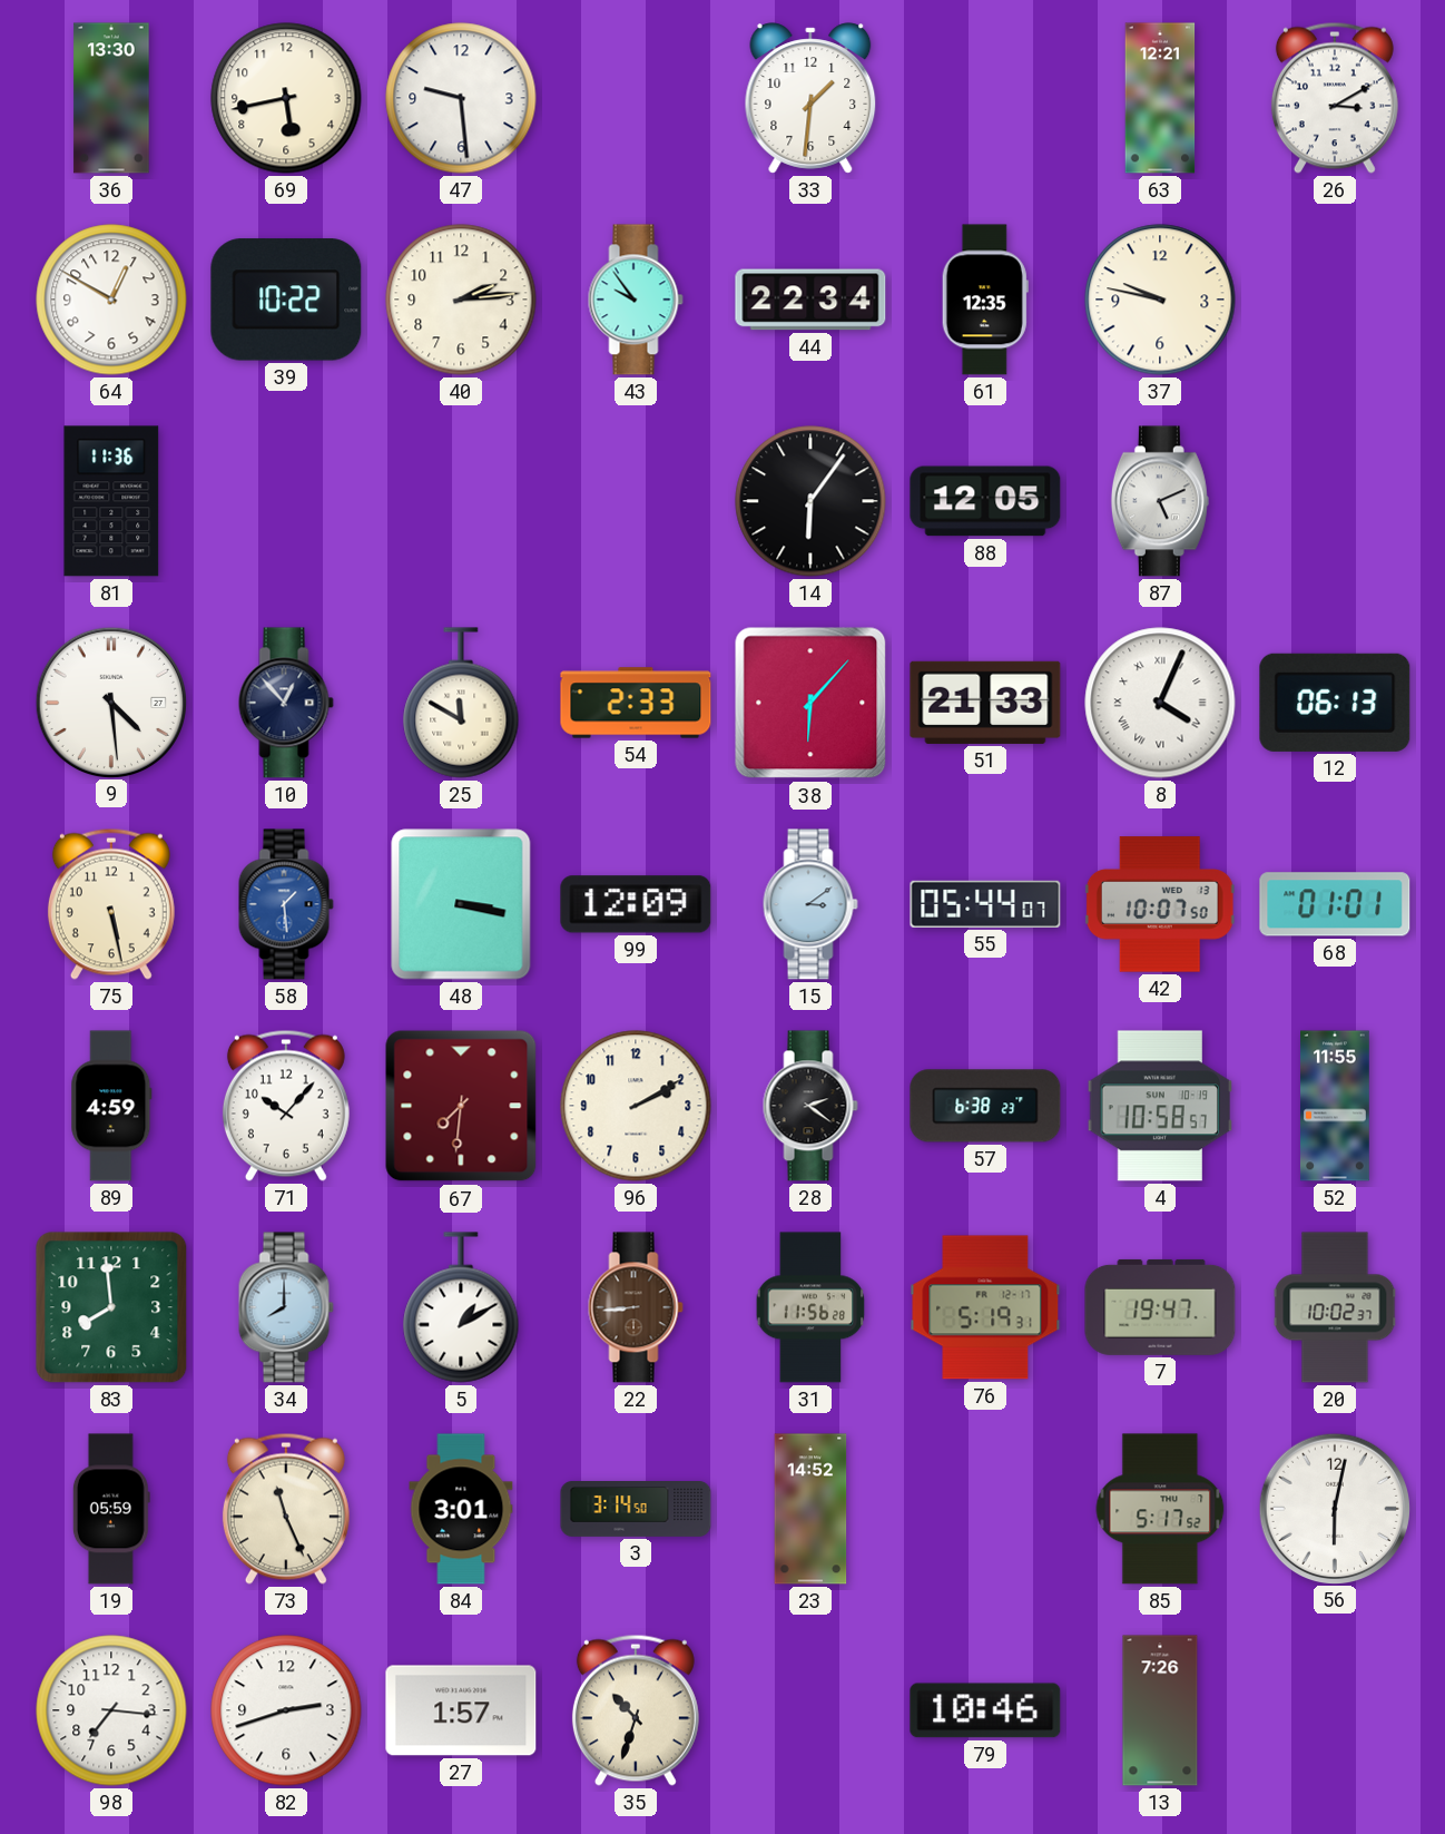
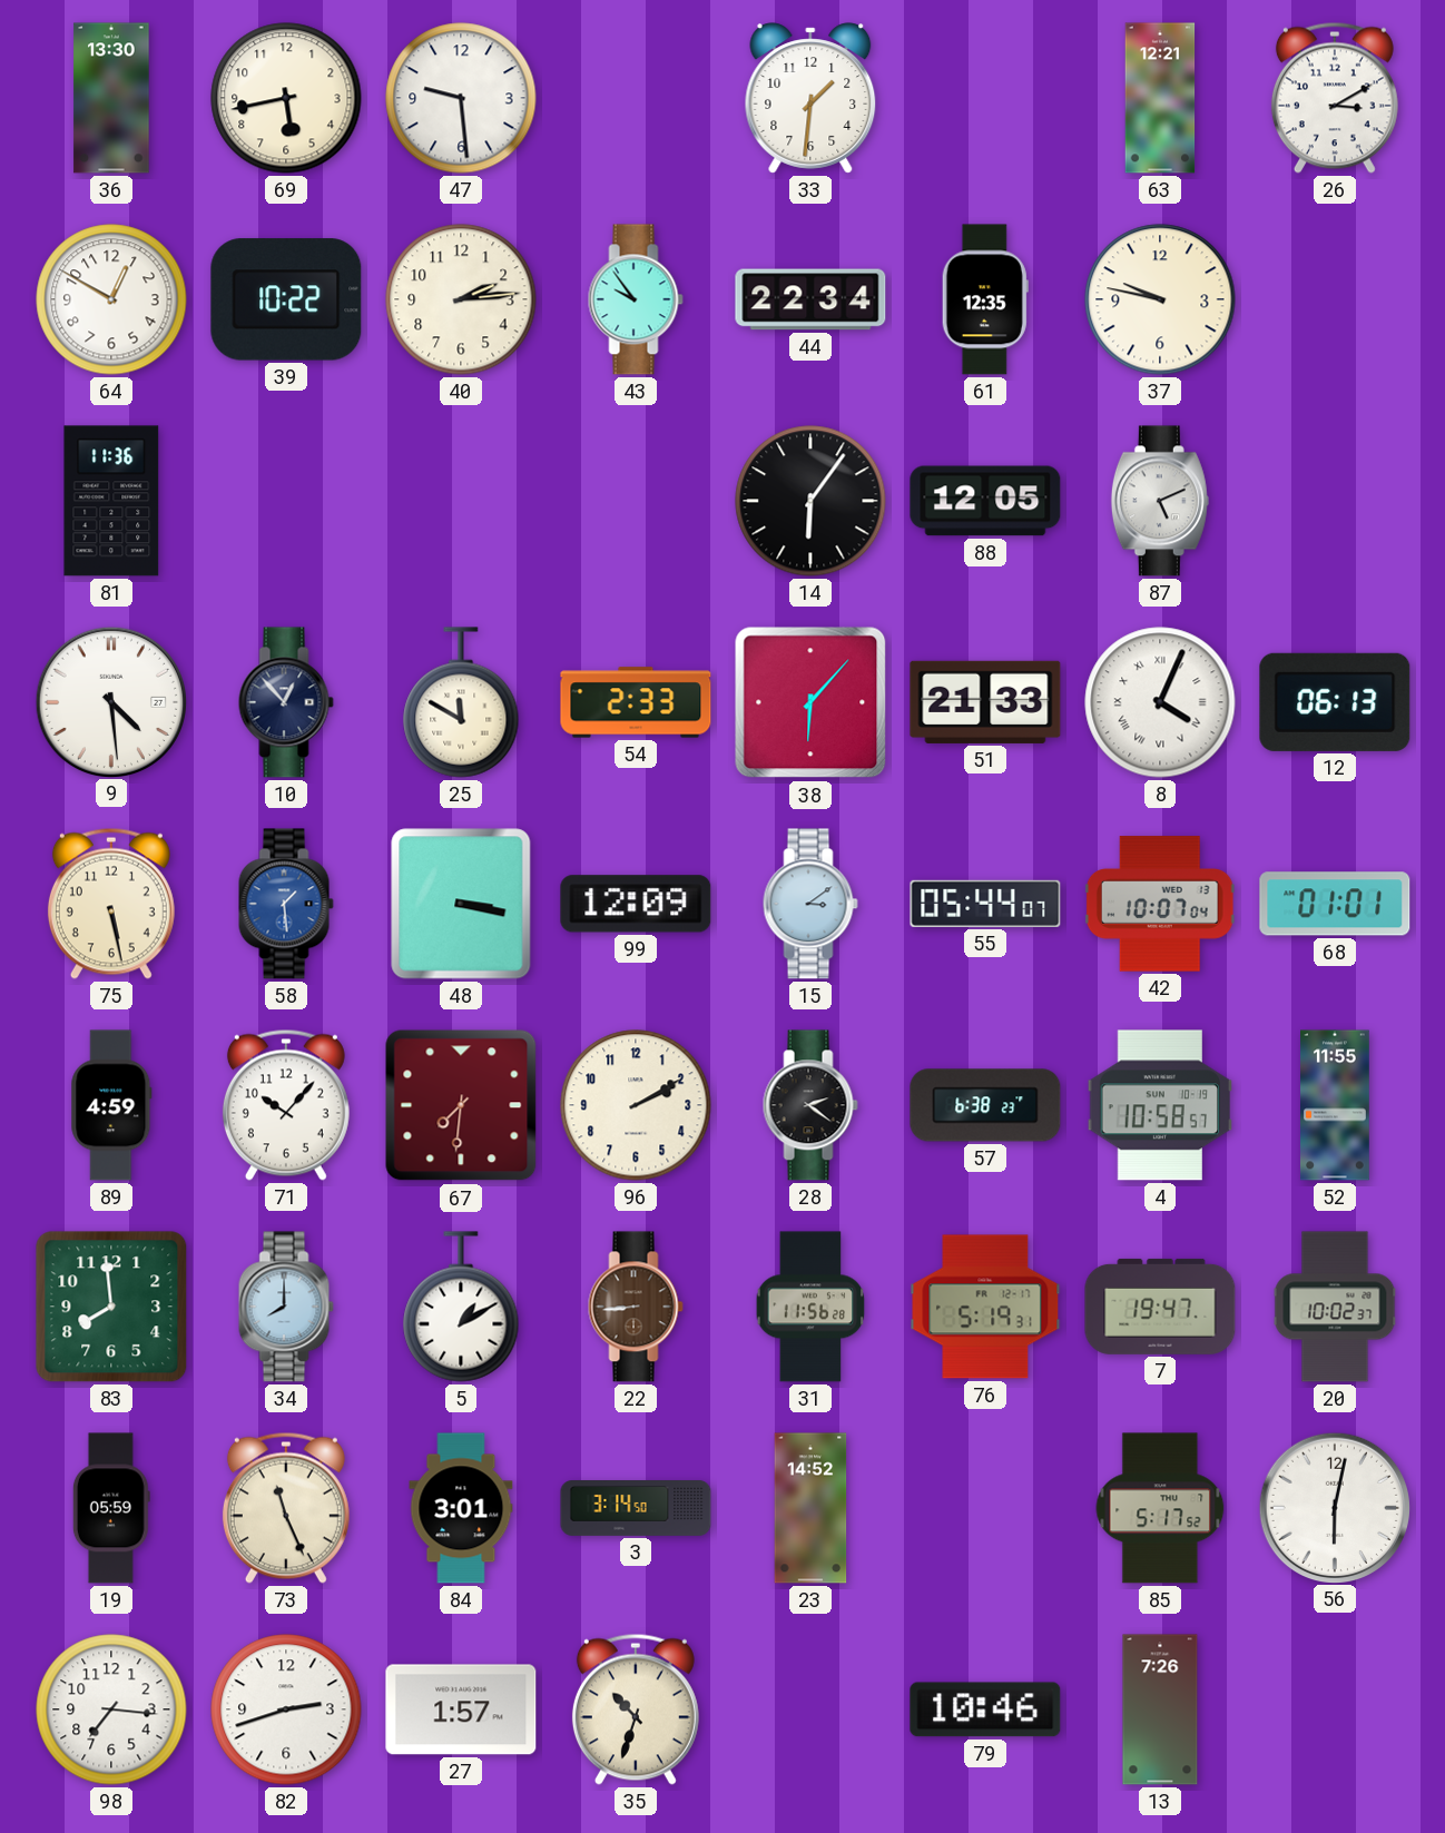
42: 10:07:50 -> 10:07:04
